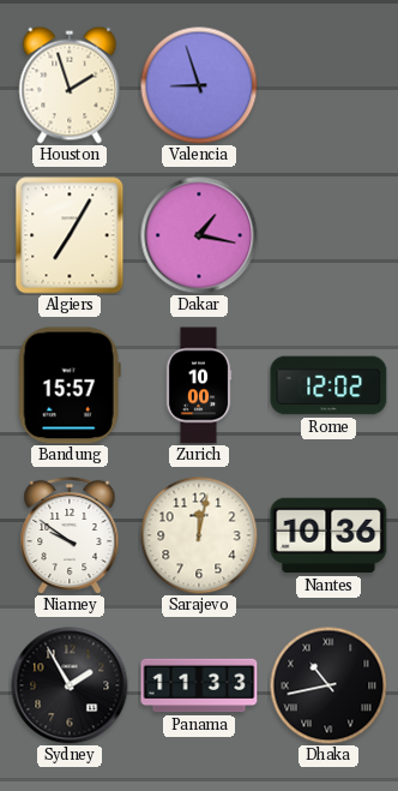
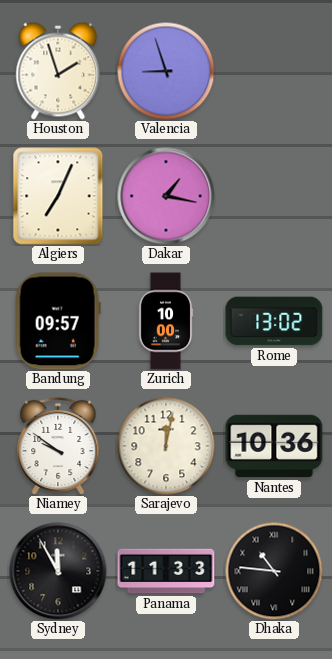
Algiers: 7:05 -> 7:04
Bandung: 15:57 -> 09:57
Rome: 12:02 -> 13:02
Sydney: 1:55 -> 11:55
Dhaka: 10:43 -> 10:46
